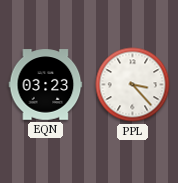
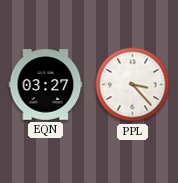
EQN: 03:23 -> 03:27
